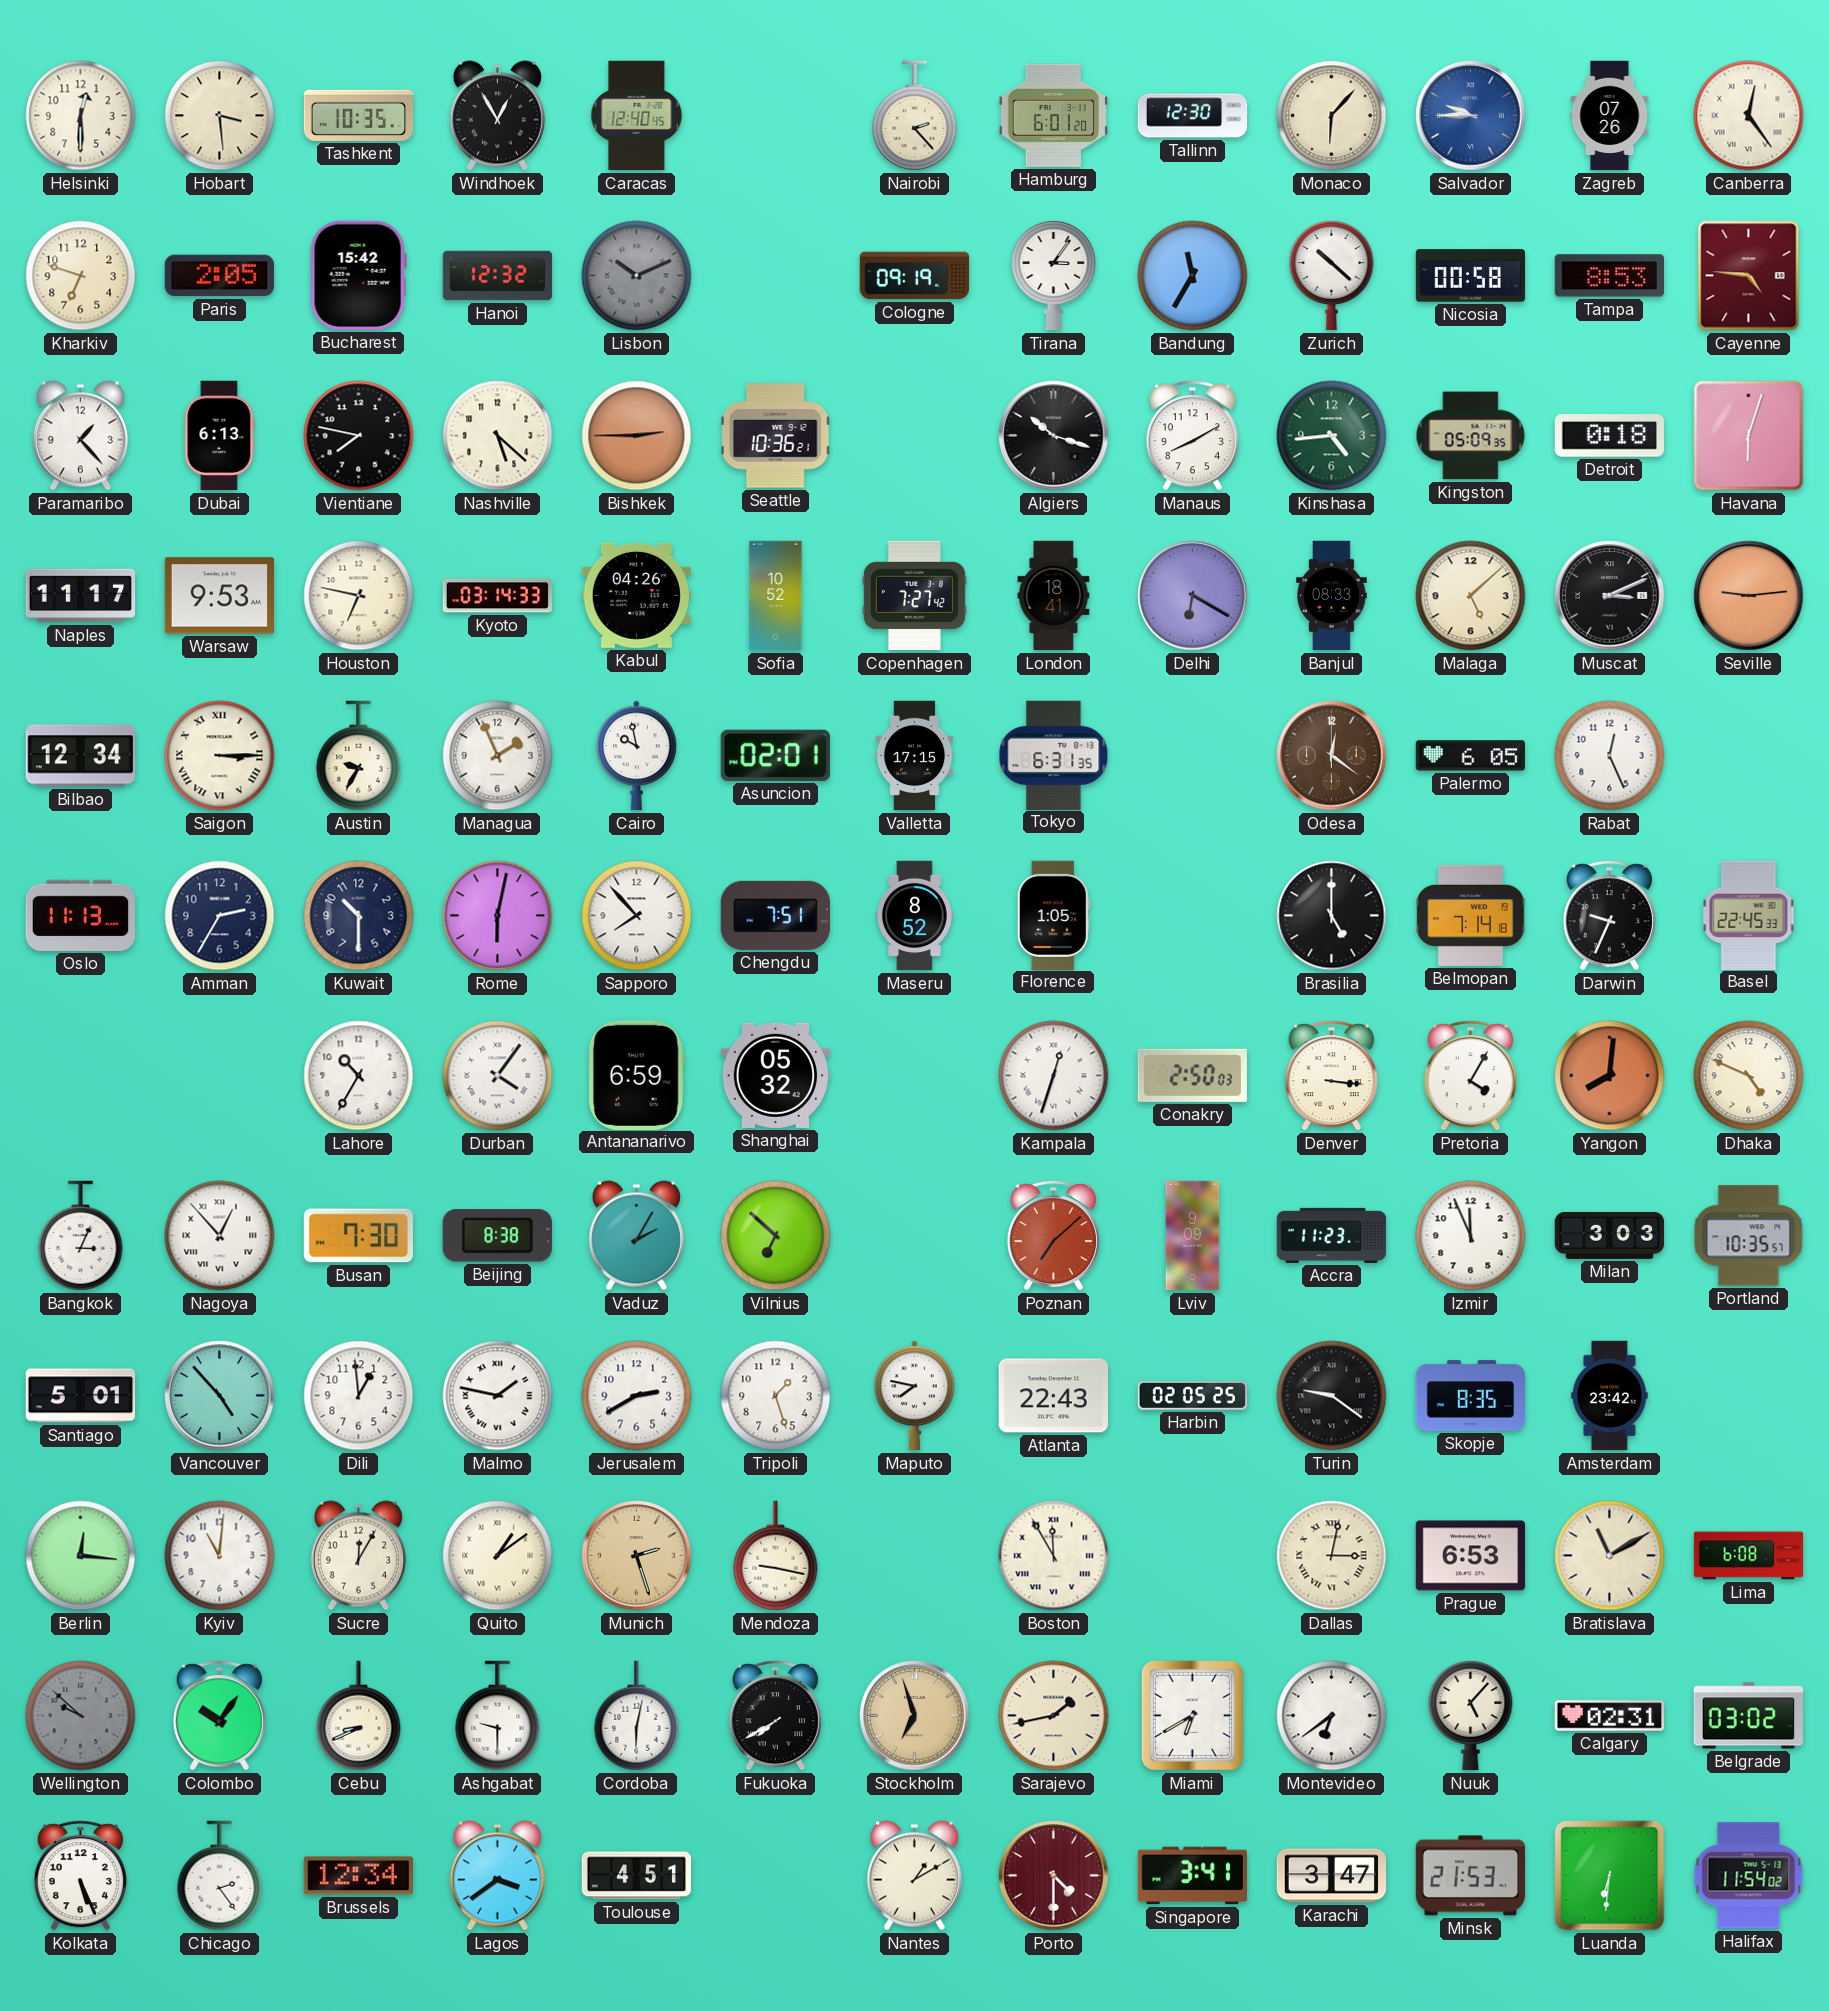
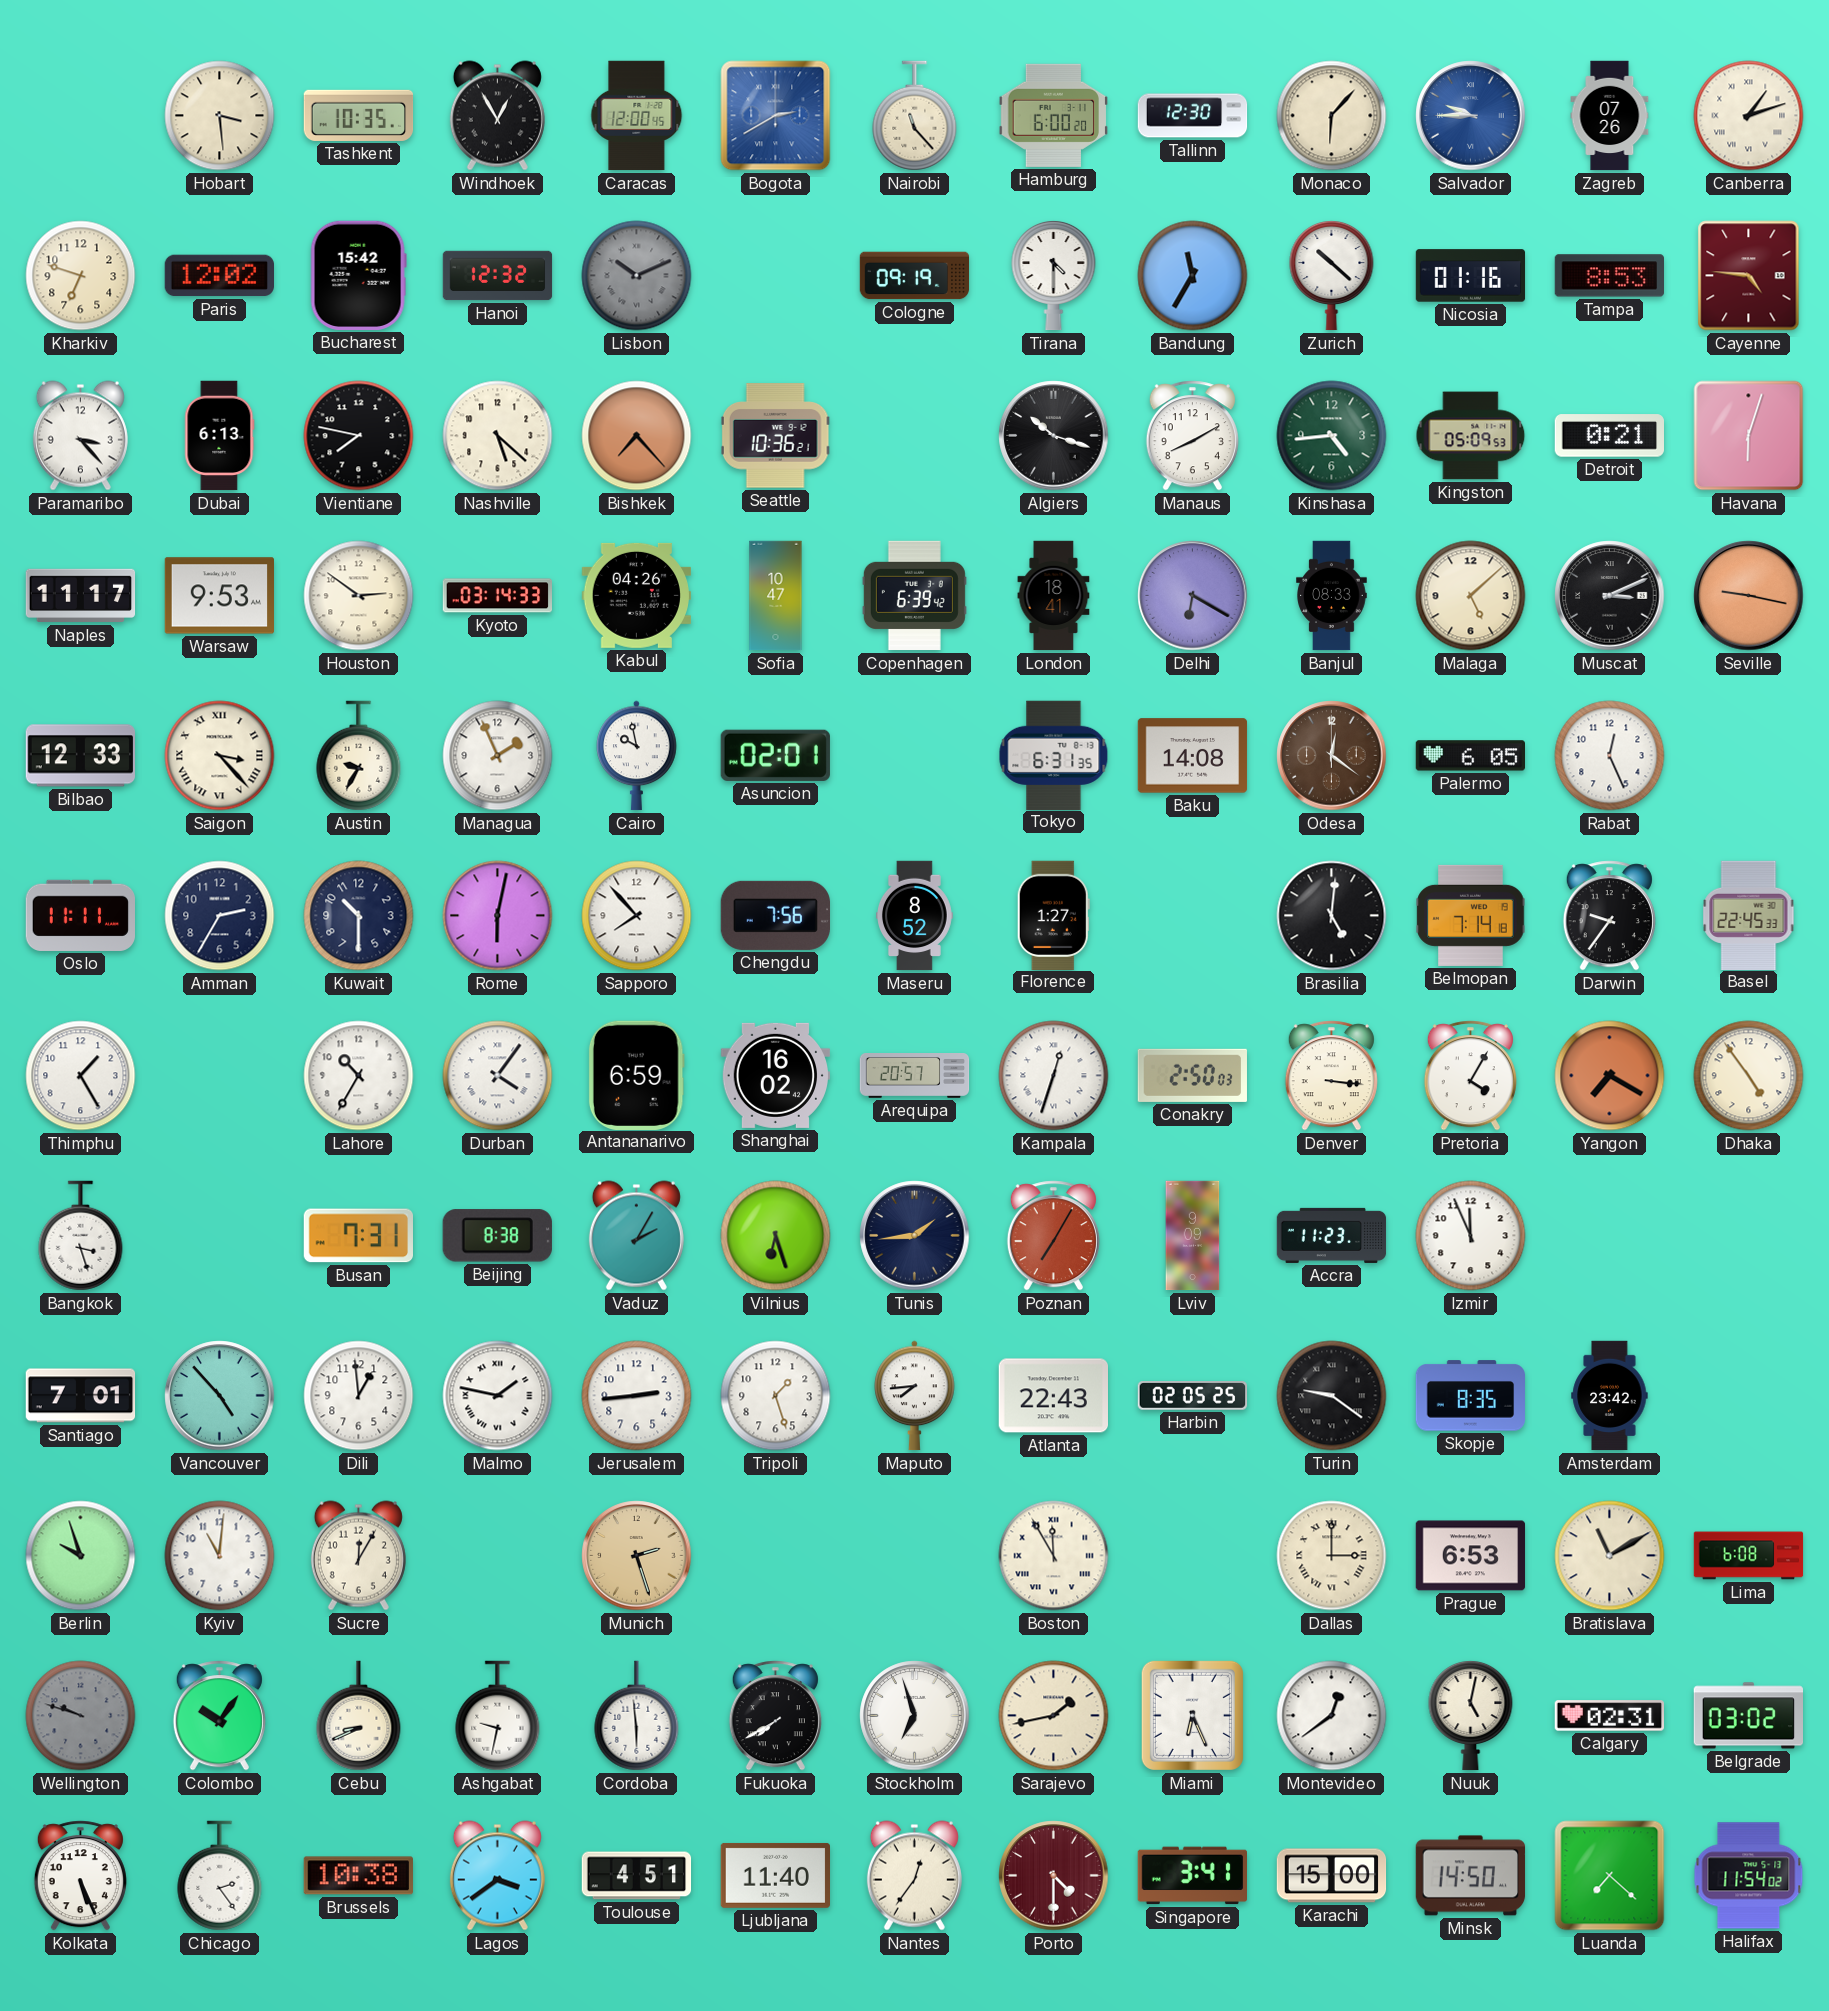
Helsinki: 12:30 -> none
Caracas: 12:40 -> 12:00
Bogota: none -> 2:40
Nairobi: 2:23 -> 11:23
Hamburg: 6:01 -> 6:00
Canberra: 12:24 -> 1:12
Paris: 2:05 -> 12:02
Tirana: 3:06 -> 4:30
Nicosia: 00:58 -> 01:16
Paramaribo: 1:23 -> 3:23
Bishkek: 2:45 -> 7:23
Kingston: 05:09:35 -> 05:09:53
Detroit: 0:18 -> 0:21
Houston: 6:47 -> 2:51
Sofia: 10:52 -> 10:47
Copenhagen: 7:27 -> 6:39
Seville: 9:14 -> 9:17
Bilbao: 12:34 -> 12:33
Saigon: 3:15 -> 3:23
Valletta: 17:15 -> none
Baku: none -> 14:08
Oslo: 11:13 -> 11:11
Chengdu: 7:51 -> 7:56
Florence: 1:05 -> 1:27
Brasilia: 5:00 -> 5:01
Darwin: 9:34 -> 9:36
Thimphu: none -> 1:25
Shanghai: 05:32 -> 16:02
Arequipa: none -> 20:57
Yangon: 8:01 -> 7:20
Dhaka: 4:49 -> 4:54
Bangkok: 3:04 -> 3:27
Nagoya: 12:53 -> none
Busan: 7:30 -> 7:31
Vilnius: 6:52 -> 6:27
Tunis: none -> 1:44
Poznan: 7:08 -> 7:05
Milan: 3:03 -> none
Portland: 10:35 -> none
Santiago: 5:01 -> 7:01
Jerusalem: 2:40 -> 2:44
Maputo: 7:47 -> 7:44
Berlin: 12:16 -> 9:57
Quito: 1:09 -> none
Mendoza: 9:17 -> none
Dallas: 3:02 -> 3:00
Wellington: 9:52 -> 9:48
Ashgabat: 9:30 -> 9:32
Cordoba: 6:02 -> 5:59
Stockholm dial: champagne -> white
Miami: 6:40 -> 6:26
Montevideo: 6:39 -> 12:39
Nuuk: 5:07 -> 5:02
Brussels: 12:34 -> 10:38
Ljubljana: none -> 11:40
Nantes: 1:10 -> 12:36
Karachi: 3:47 -> 15:00
Minsk: 21:53 -> 14:50
Luanda: 6:31 -> 7:22
